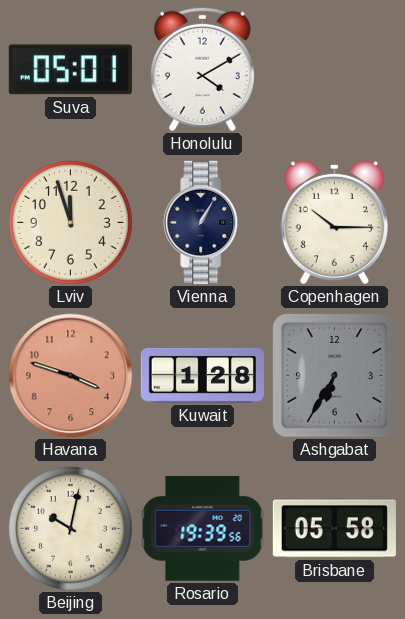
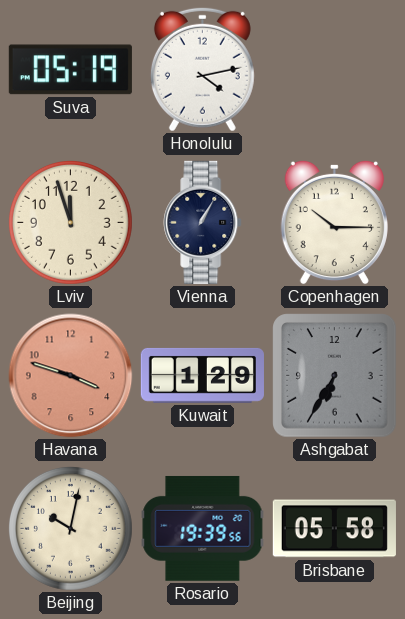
Suva: 05:01 -> 05:19
Honolulu: 4:10 -> 4:13
Kuwait: 1:28 -> 1:29
